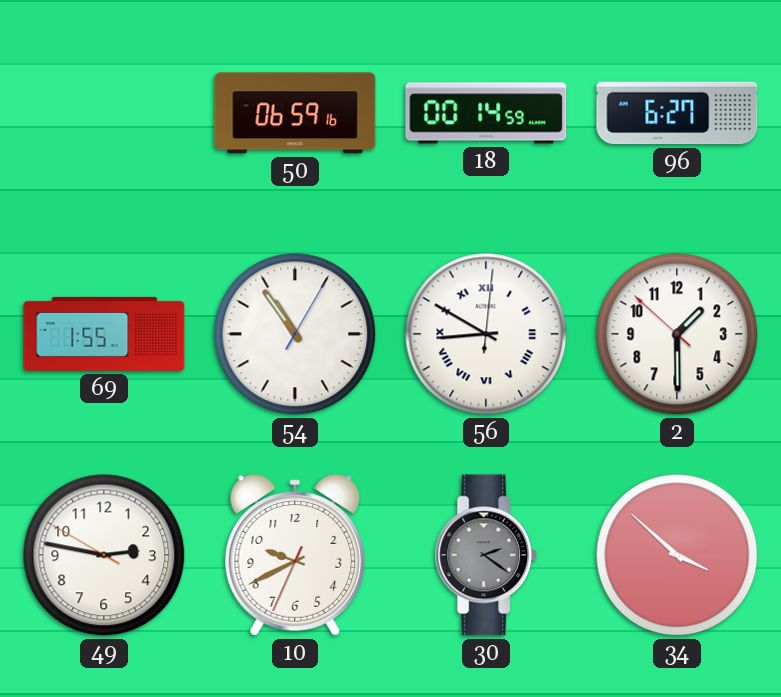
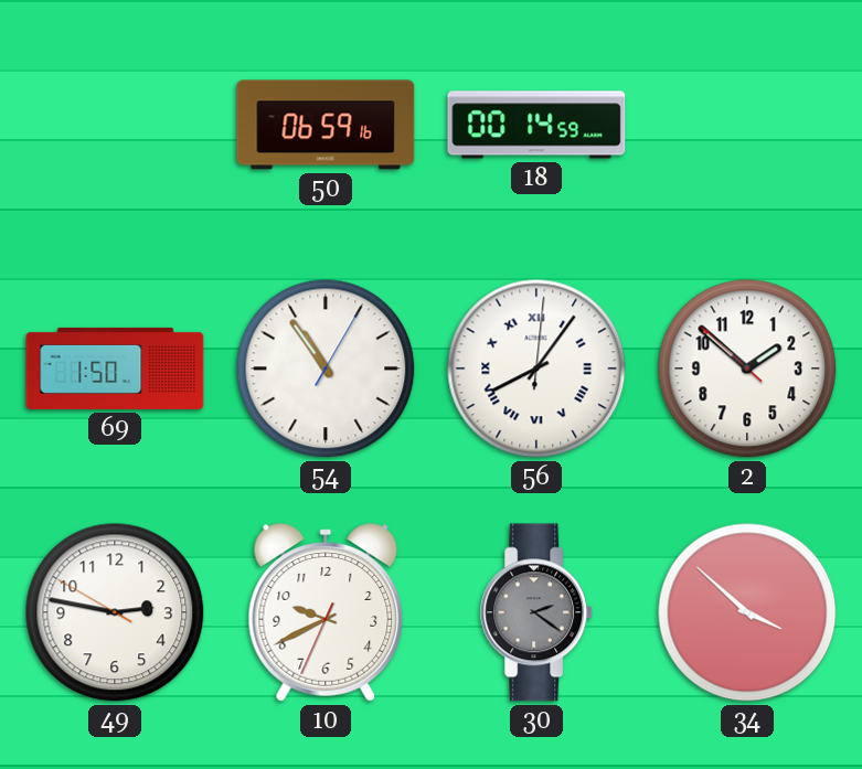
96: 6:27 -> none
69: 1:55 -> 1:50
56: 8:50 -> 8:06
2: 1:29 -> 1:51
